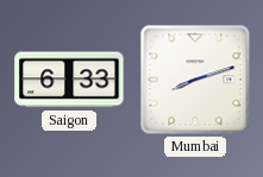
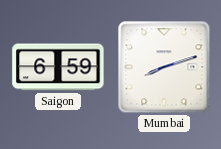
Saigon: 6:33 -> 6:59
